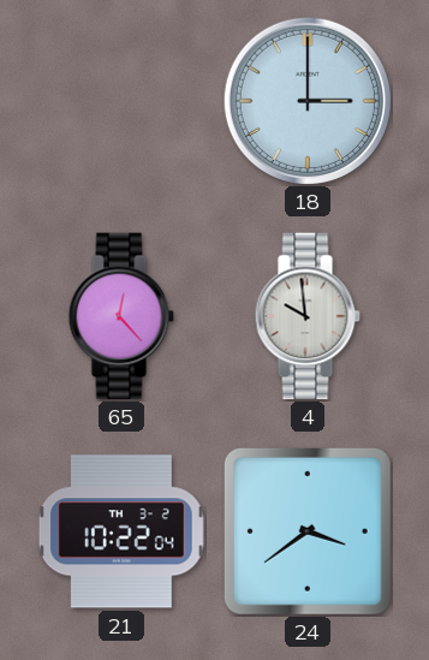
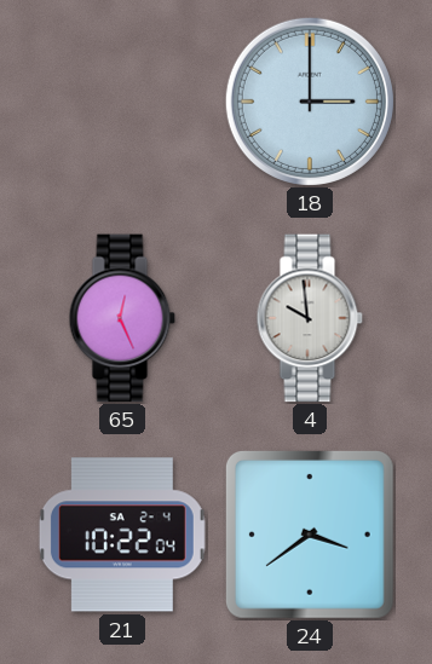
65: 12:23 -> 12:26
21 date: TH 3-2 -> SA 2-4
